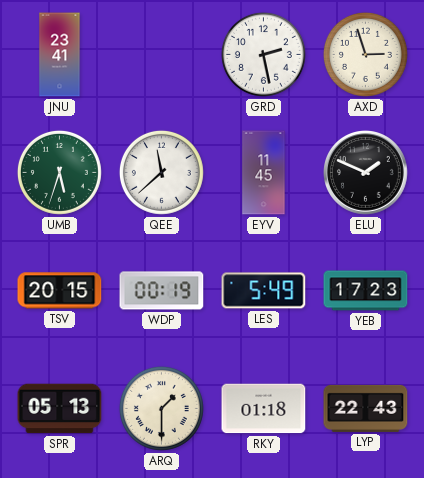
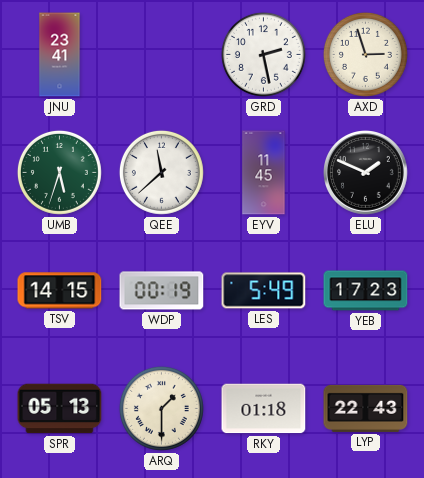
TSV: 20:15 -> 14:15
